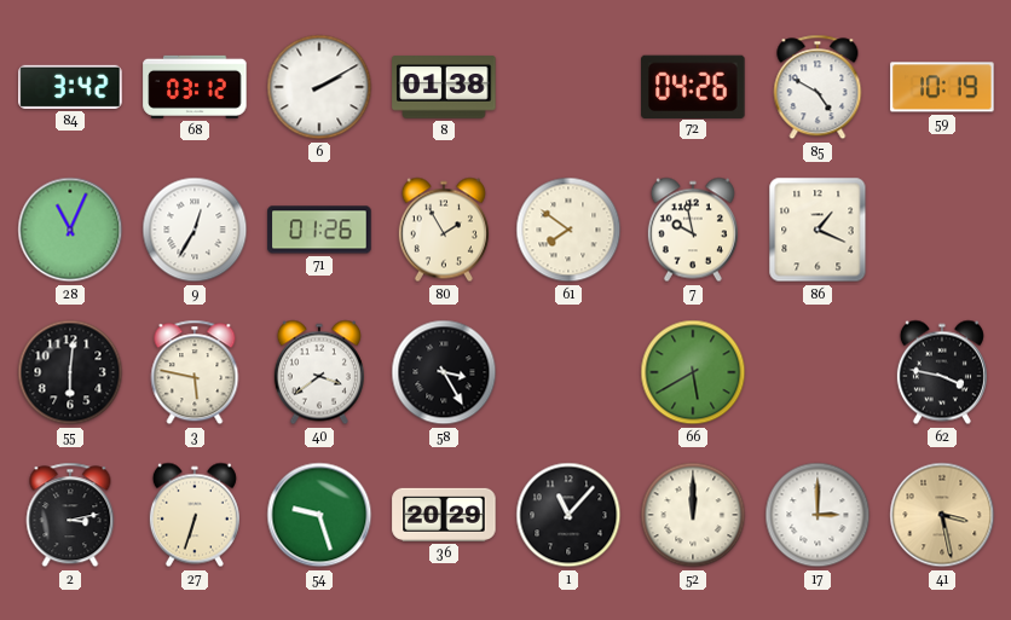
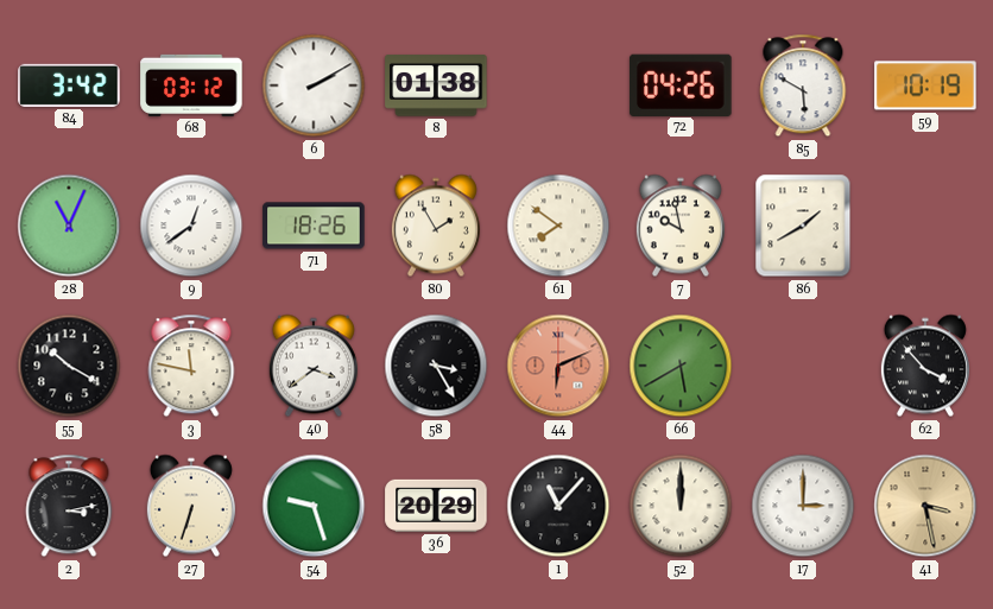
85: 4:50 -> 5:50
9: 12:35 -> 12:39
71: 01:26 -> 18:26
86: 1:19 -> 1:40
55: 6:01 -> 10:20
3: 5:47 -> 11:47
44: none -> 6:11
62: 3:47 -> 3:53
